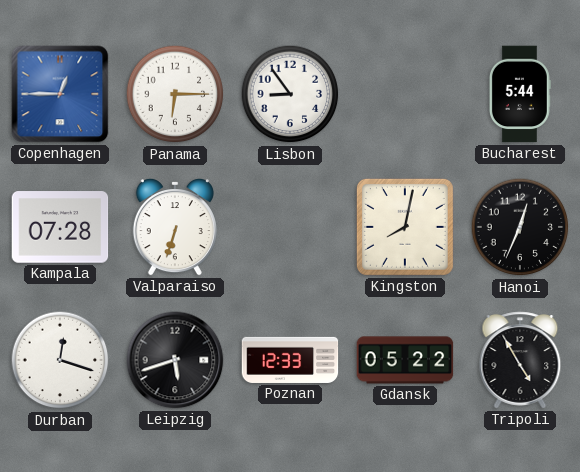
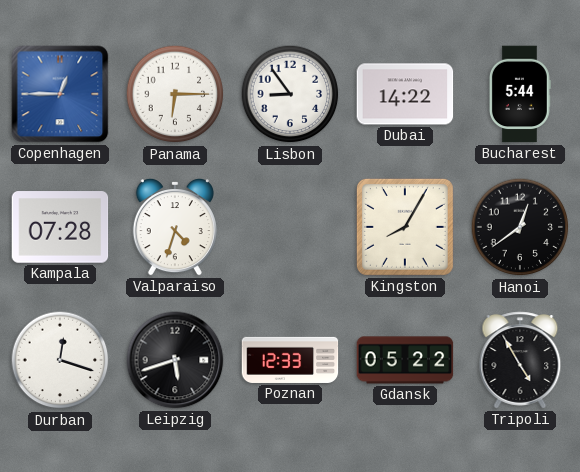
Dubai: none -> 14:22
Valparaiso: 6:33 -> 4:33
Kingston: 8:02 -> 8:05
Hanoi: 12:34 -> 12:39
